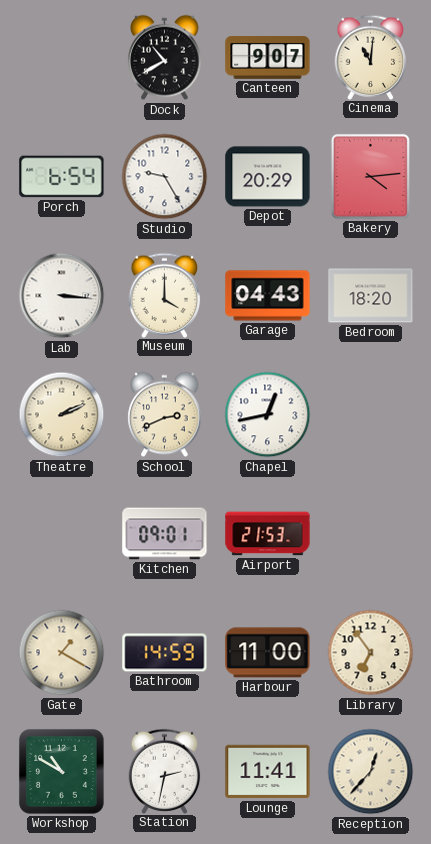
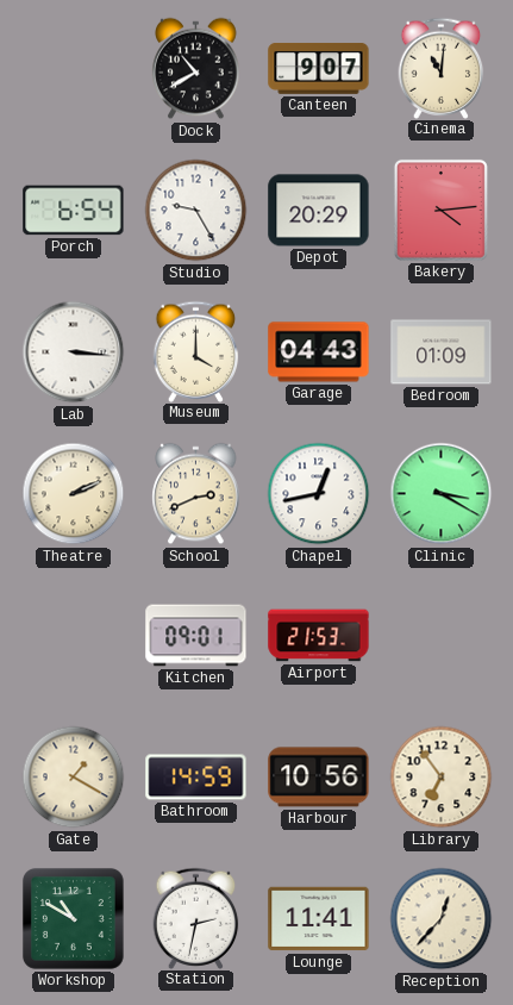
Bedroom: 18:20 -> 01:09
Clinic: none -> 3:20
Harbour: 11:00 -> 10:56
